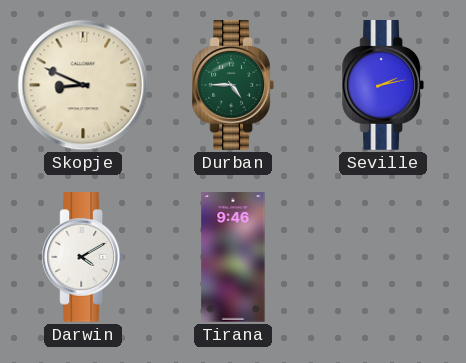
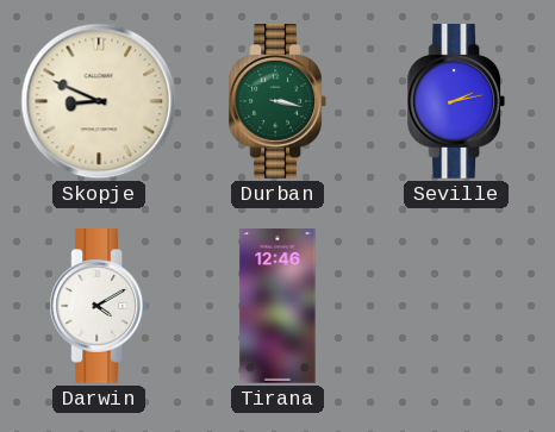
Durban: 4:45 -> 3:17
Tirana: 9:46 -> 12:46
